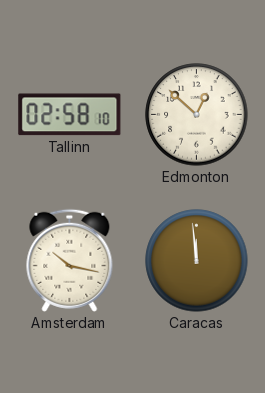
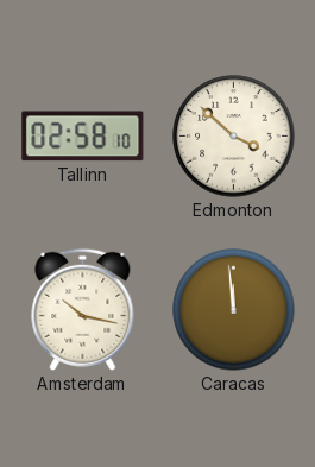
Edmonton: 12:52 -> 3:52
